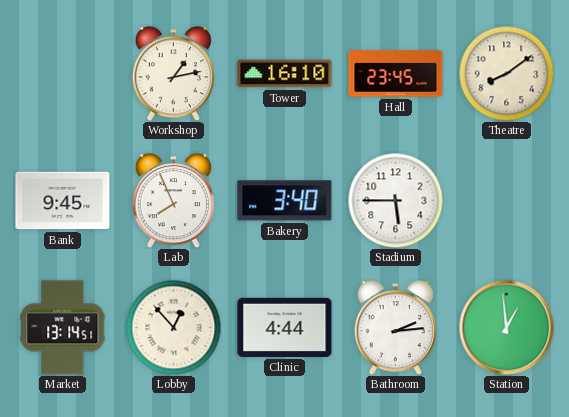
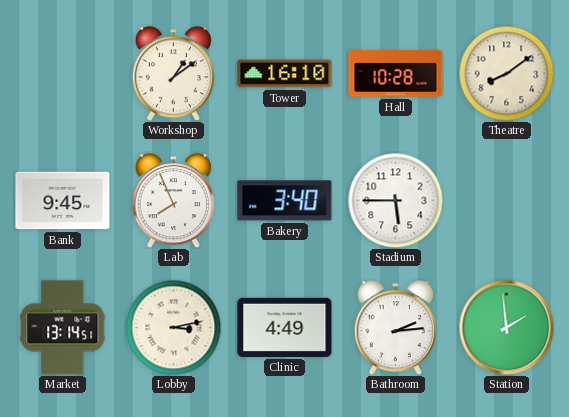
Workshop: 1:13 -> 1:09
Hall: 23:45 -> 10:28
Lobby: 12:53 -> 3:13
Clinic: 4:44 -> 4:49
Station: 12:59 -> 1:59
